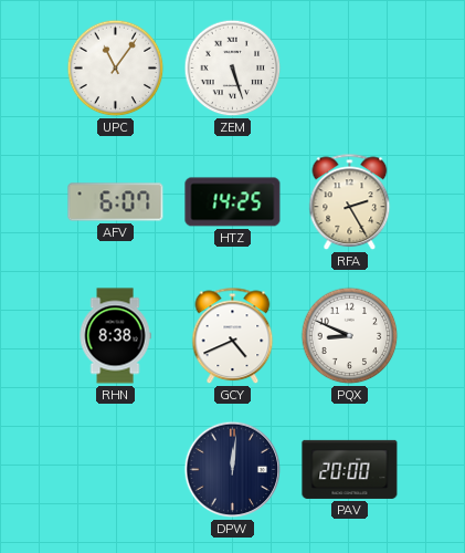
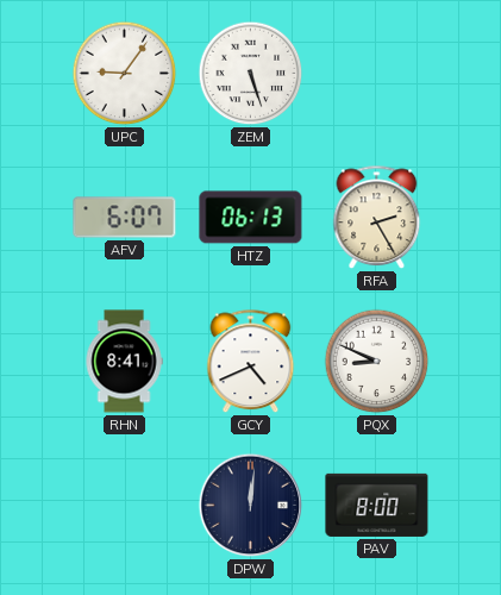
UPC: 11:06 -> 9:06
HTZ: 14:25 -> 06:13
RHN: 8:38 -> 8:41
PAV: 20:00 -> 8:00
